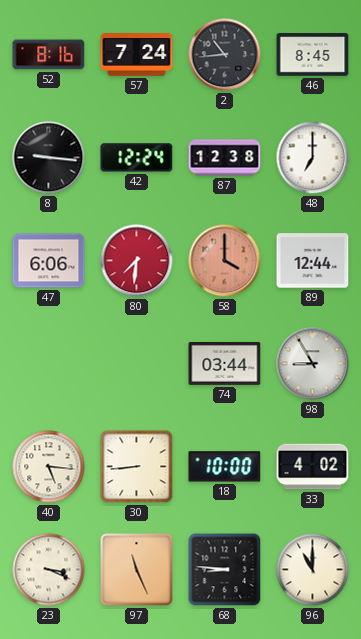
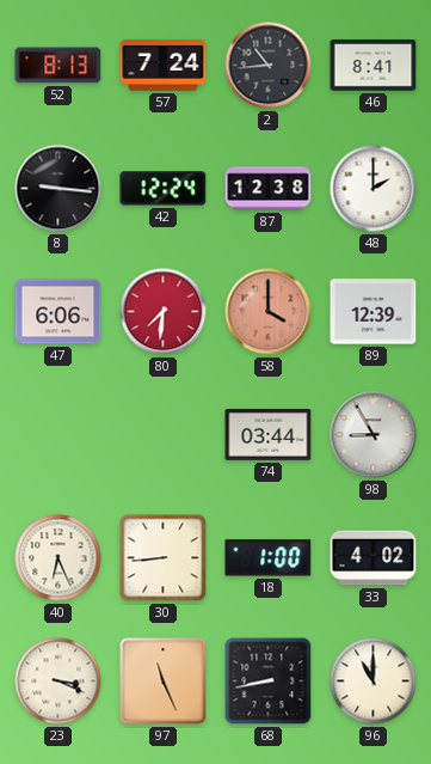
52: 8:16 -> 8:13
46: 8:45 -> 8:41
48: 7:00 -> 2:00
89: 12:44 -> 12:39
40: 5:16 -> 6:26
18: 10:00 -> 1:00
68: 8:46 -> 8:43
